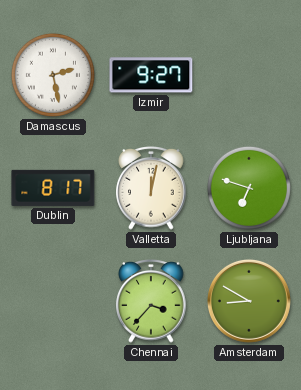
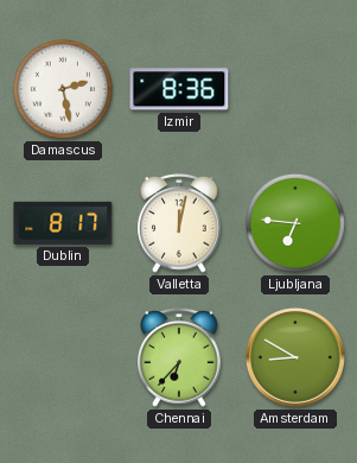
Izmir: 9:27 -> 8:36
Ljubljana: 6:48 -> 6:46
Chennai: 3:37 -> 6:37
